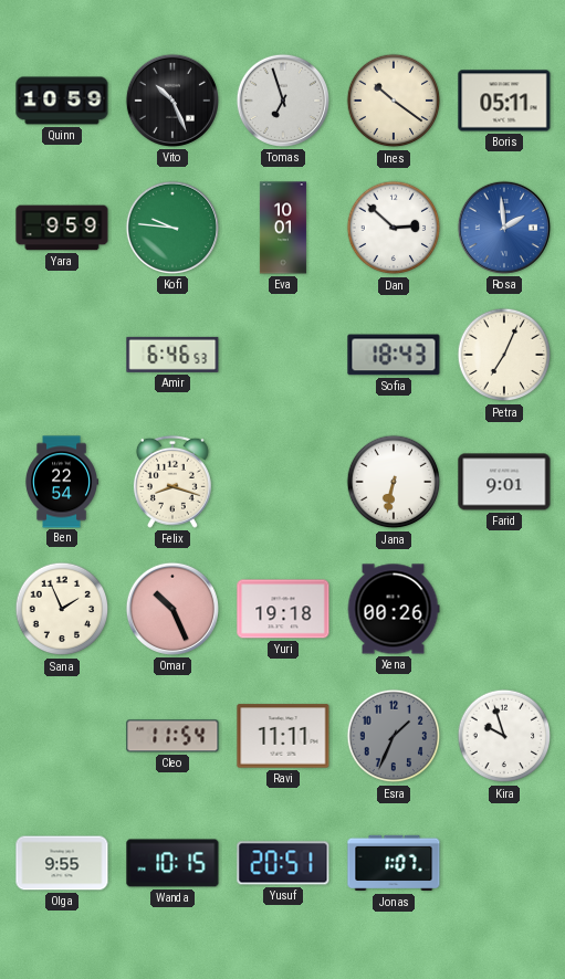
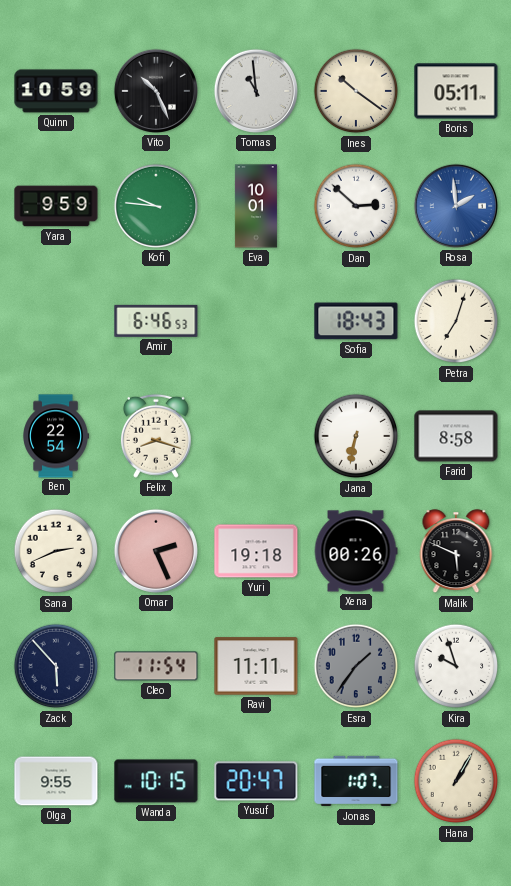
Tomas: 6:57 -> 10:59
Petra: 7:04 -> 7:03
Farid: 9:01 -> 8:58
Sana: 1:56 -> 2:41
Omar: 10:26 -> 2:26
Malik: none -> 5:49
Zack: none -> 5:53
Esra: 1:34 -> 1:36
Yusuf: 20:51 -> 20:47
Hana: none -> 1:05
